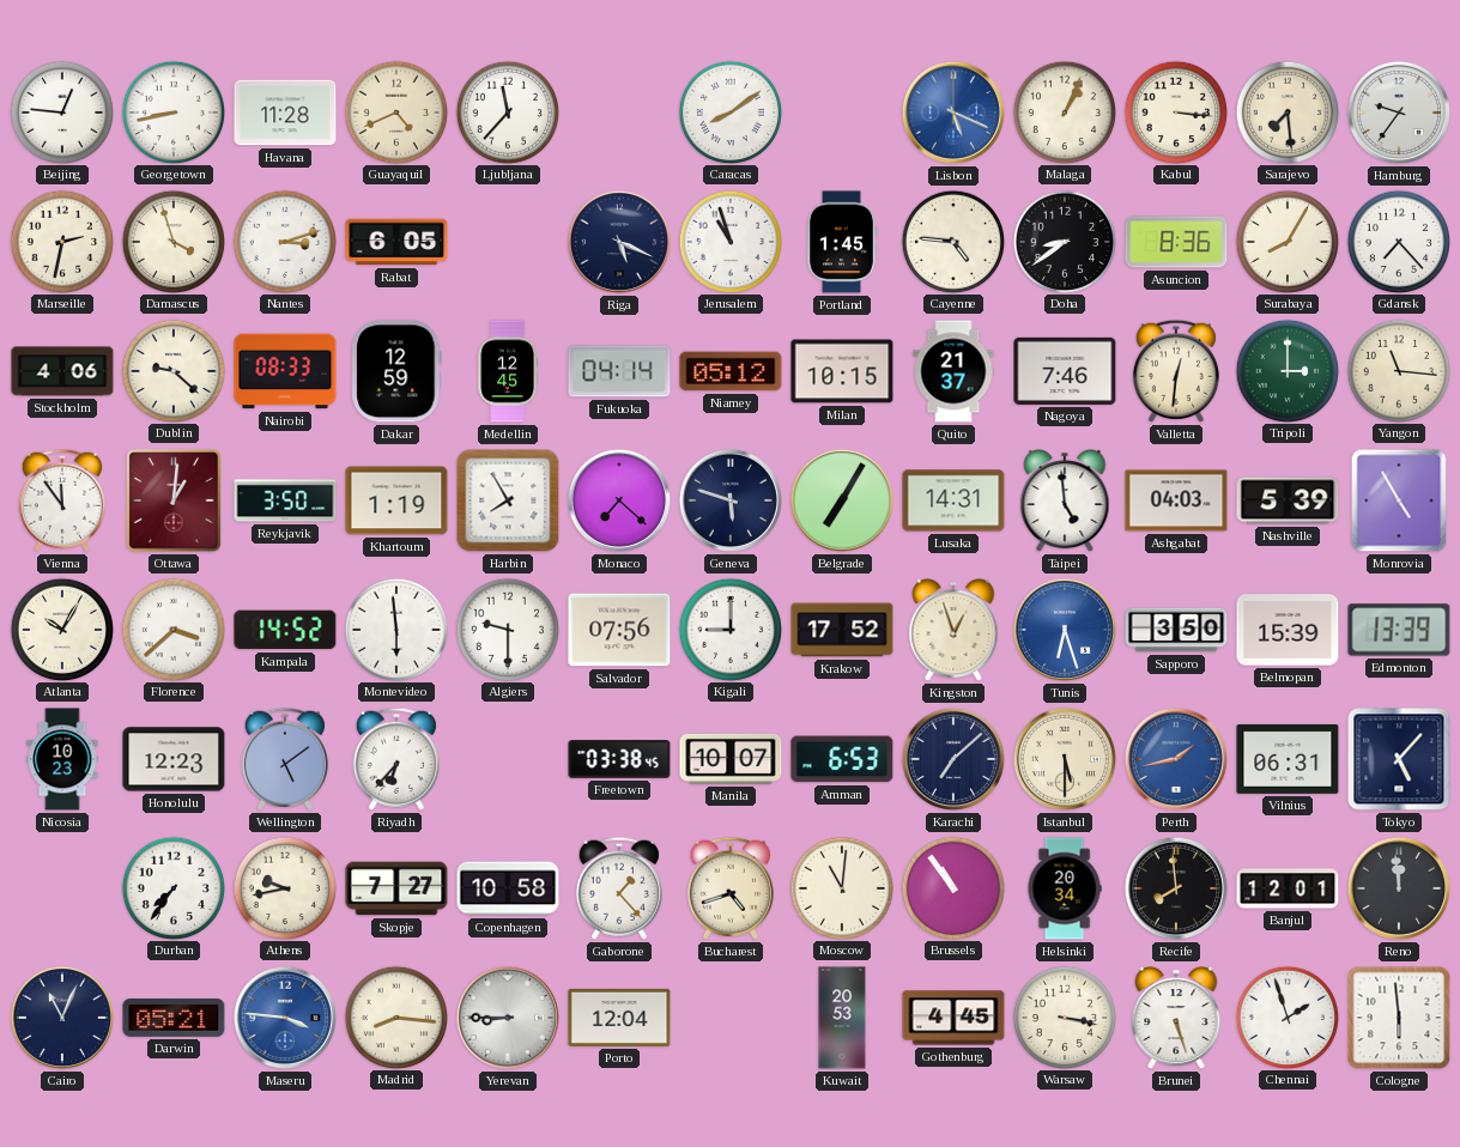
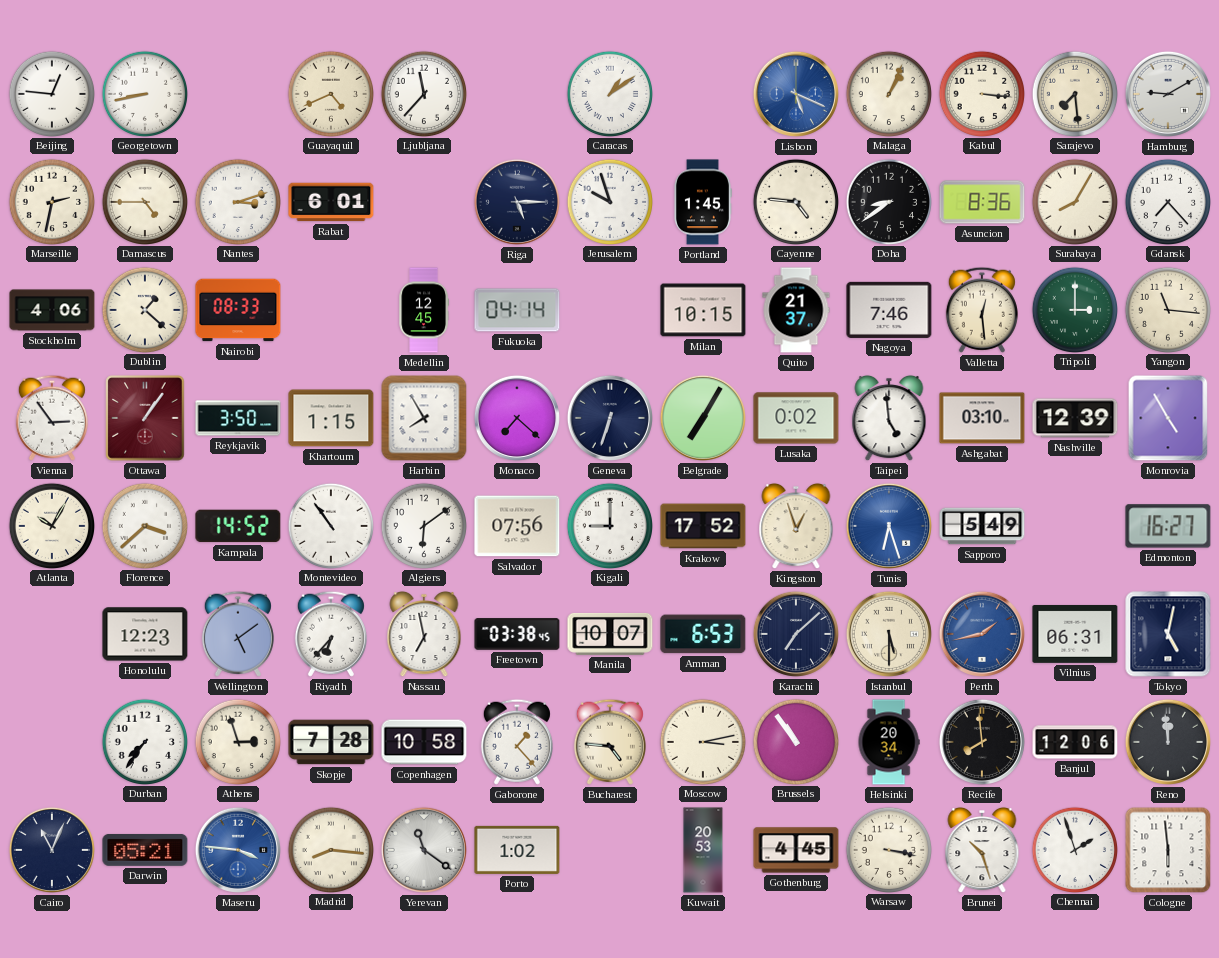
Havana: 11:28 -> none
Caracas: 8:09 -> 1:09
Hamburg: 9:36 -> 9:10
Damascus: 3:57 -> 4:45
Rabat: 6:05 -> 6:01
Riga: 5:19 -> 5:15
Jerusalem: 10:57 -> 9:57
Dublin: 9:22 -> 1:22
Dakar: 12:59 -> none
Niamey: 05:12 -> none
Valletta: 12:31 -> 12:29
Vienna: 11:54 -> 2:54
Ottawa: 1:01 -> 1:06
Khartoum: 1:19 -> 1:15
Geneva: 5:48 -> 6:33
Lusaka: 14:31 -> 0:02
Ashgabat: 04:03 -> 03:10
Nashville: 5:39 -> 12:39
Montevideo: 5:59 -> 10:54
Algiers: 9:30 -> 6:09
Sapporo: 3:50 -> 5:49
Belmopan: 15:39 -> none
Edmonton: 13:39 -> 16:27
Nicosia: 10:23 -> none
Nassau: none -> 6:58
Tokyo: 5:07 -> 5:02
Athens: 9:43 -> 2:57
Skopje: 7:27 -> 7:28
Bucharest: 4:42 -> 4:46
Moscow: 11:01 -> 3:13
Banjul: 12:01 -> 12:06
Yerevan: 8:45 -> 11:21
Porto: 12:04 -> 1:02
Brunei: 5:27 -> 10:27
